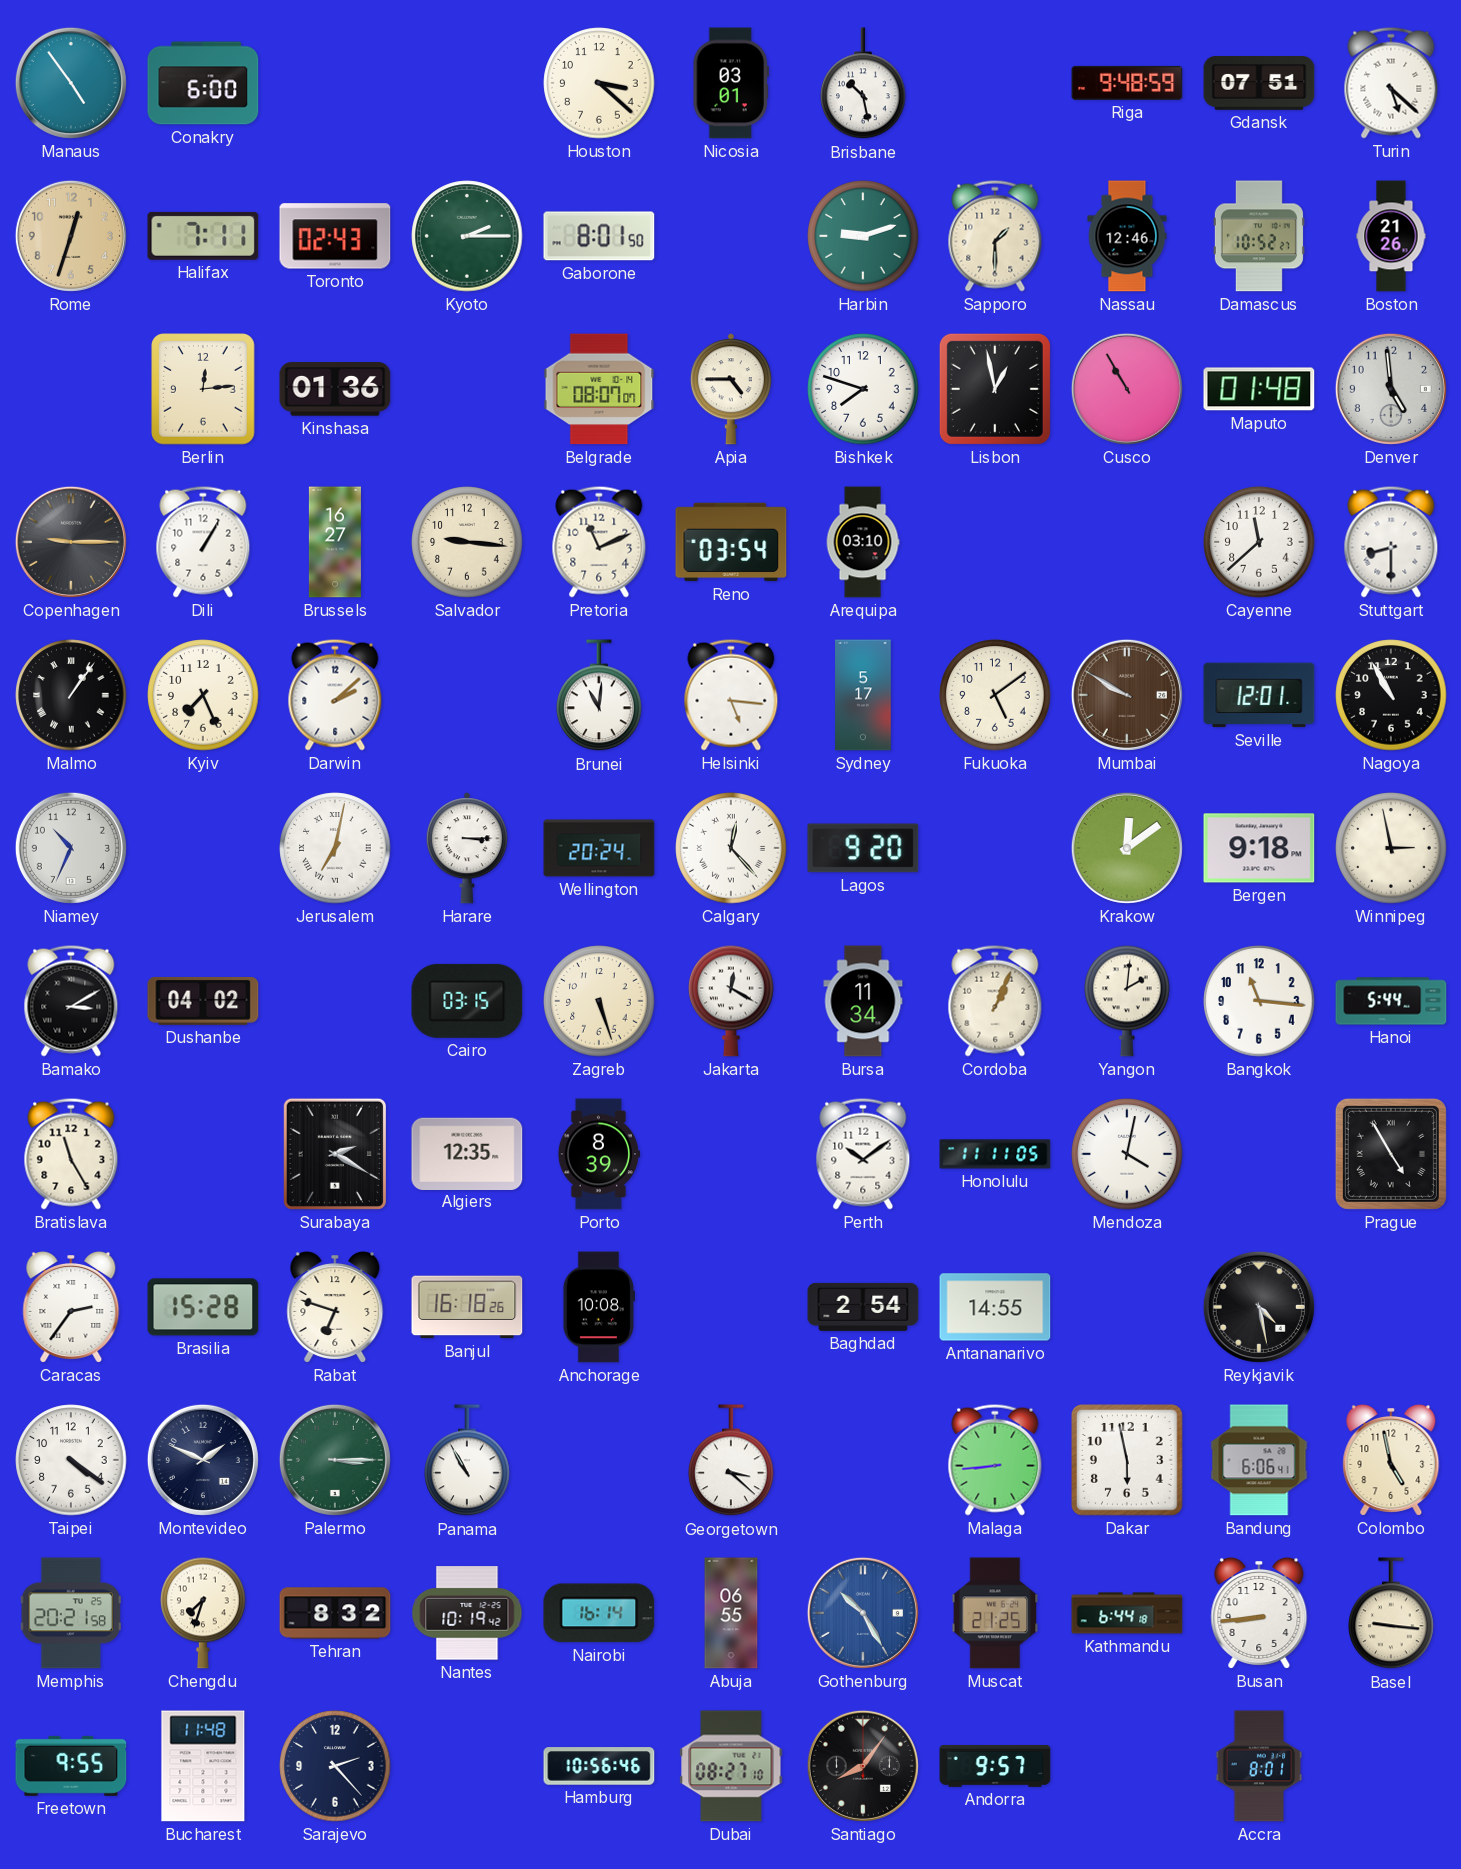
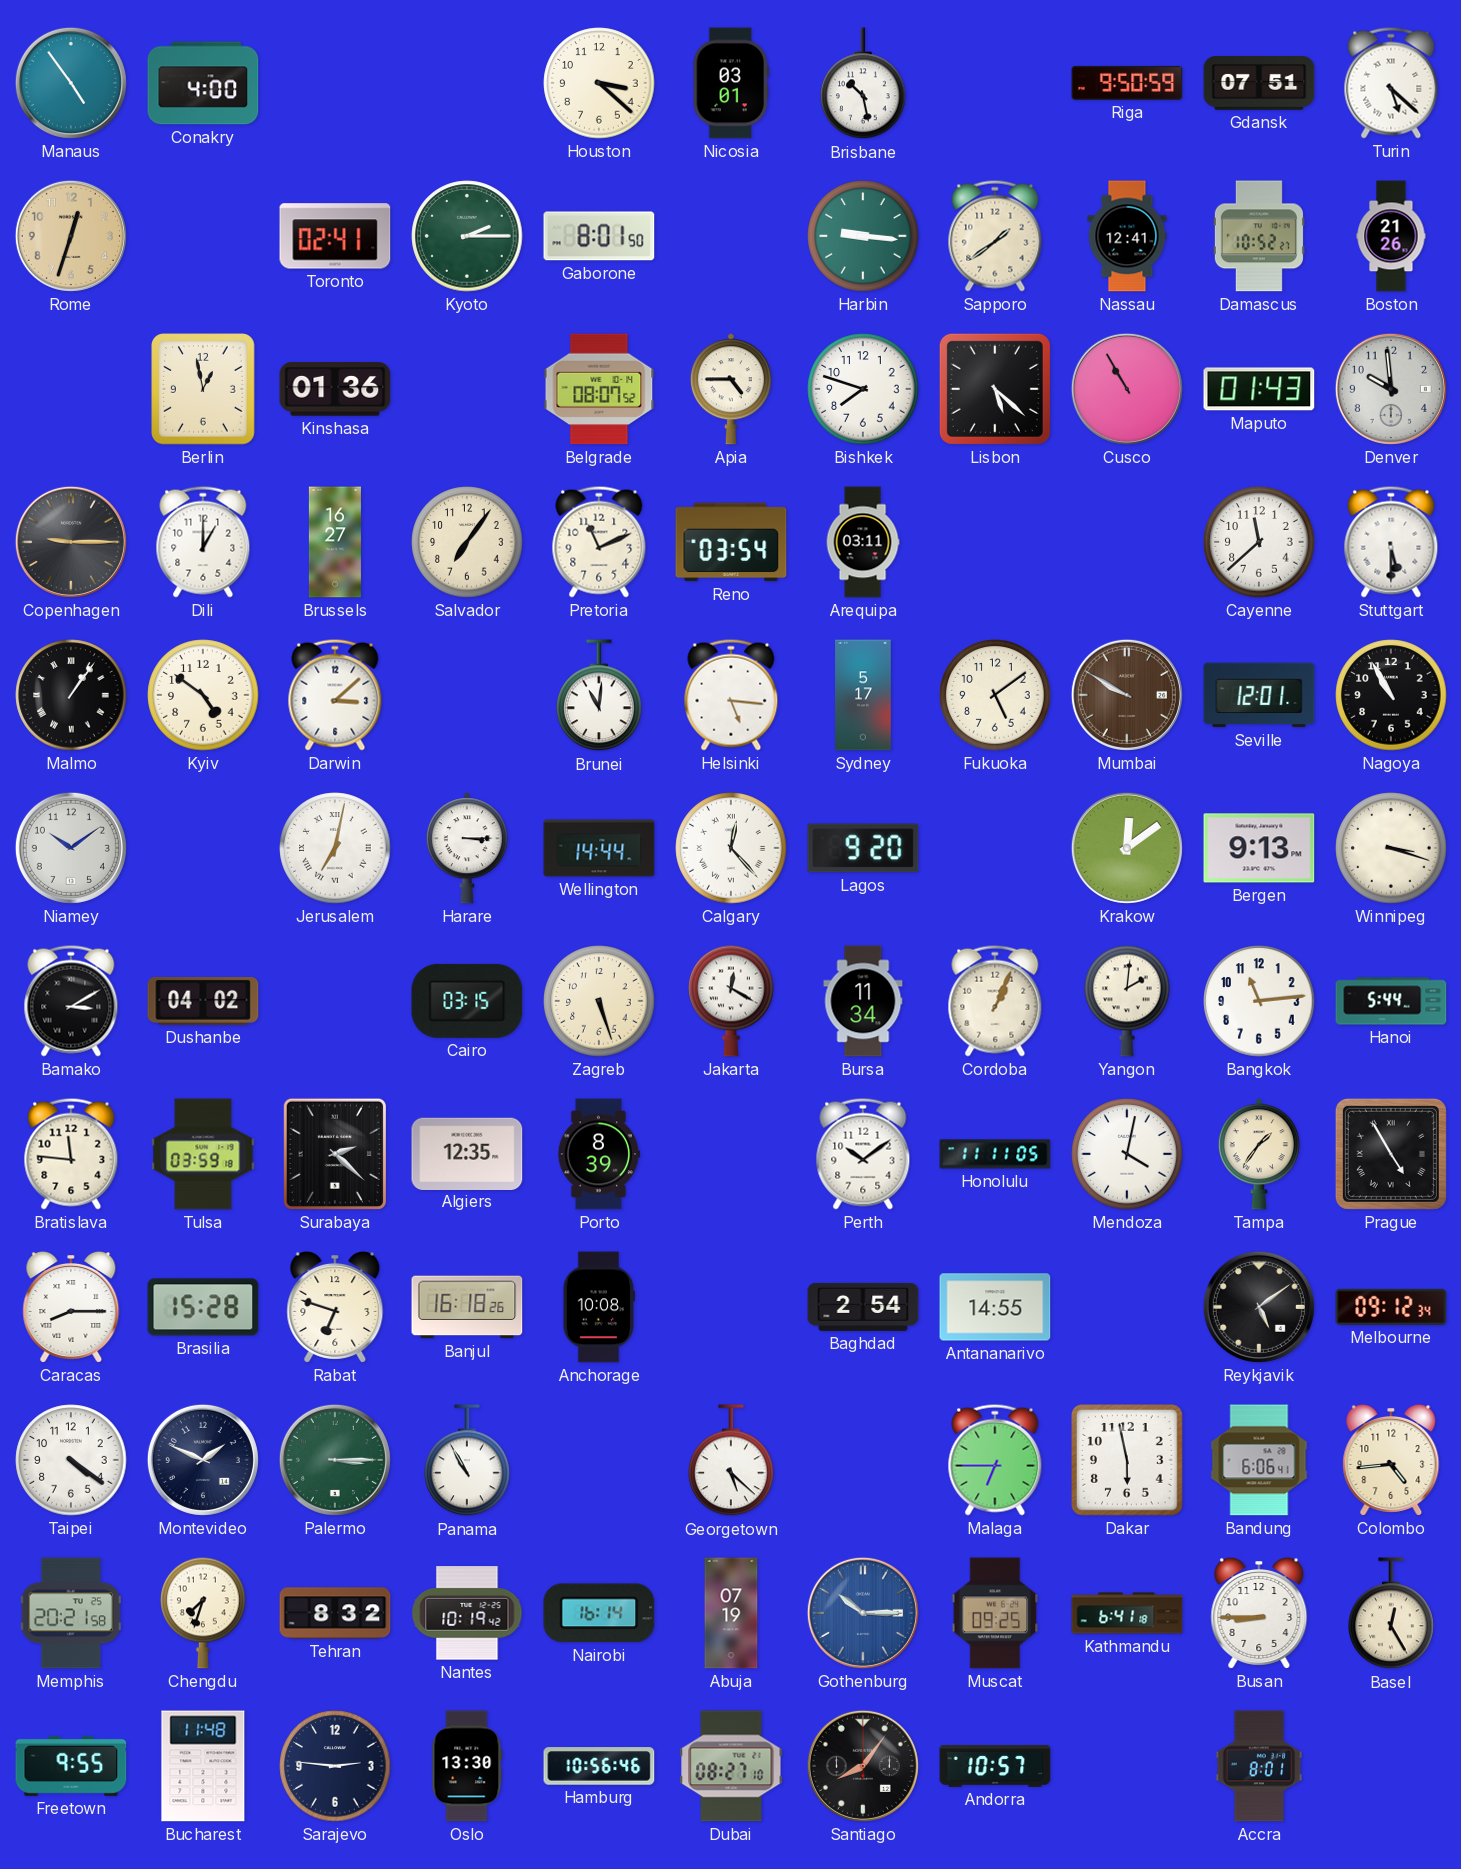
Conakry: 6:00 -> 4:00
Riga: 9:48 -> 9:50
Halifax: 7:11 -> none
Toronto: 02:43 -> 02:41
Harbin: 9:12 -> 9:16
Sapporo: 1:30 -> 1:39
Nassau: 12:46 -> 12:41
Berlin: 12:14 -> 12:58
Belgrade: 08:07:07 -> 08:07:52
Lisbon: 12:58 -> 5:22
Maputo: 01:48 -> 01:43
Denver: 4:59 -> 9:59
Dili: 1:05 -> 1:00
Salvador: 9:16 -> 7:06
Arequipa: 03:10 -> 03:11
Stuttgart: 8:30 -> 5:30
Kyiv: 7:26 -> 4:51
Darwin: 2:08 -> 3:08
Niamey: 10:34 -> 10:09
Wellington: 20:24 -> 14:44
Bergen: 9:18 -> 9:13
Winnipeg: 2:58 -> 3:18
Bangkok: 11:16 -> 11:14
Bratislava: 11:25 -> 11:46
Tulsa: none -> 03:59
Surabaya: 2:20 -> 2:22
Tampa: none -> 1:36
Caracas: 2:36 -> 8:15
Reykjavik: 4:28 -> 5:09
Melbourne: none -> 09:12
Georgetown: 3:22 -> 5:22
Malaga: 8:44 -> 6:45
Colombo: 4:58 -> 4:44
Abuja: 06:55 -> 07:19
Gothenburg: 10:25 -> 10:15
Muscat: 21:25 -> 09:25
Kathmandu: 6:44 -> 6:41
Busan: 8:44 -> 8:45
Basel: 9:16 -> 12:25
Sarajevo: 2:23 -> 2:46
Oslo: none -> 13:30
Andorra: 9:57 -> 10:57
